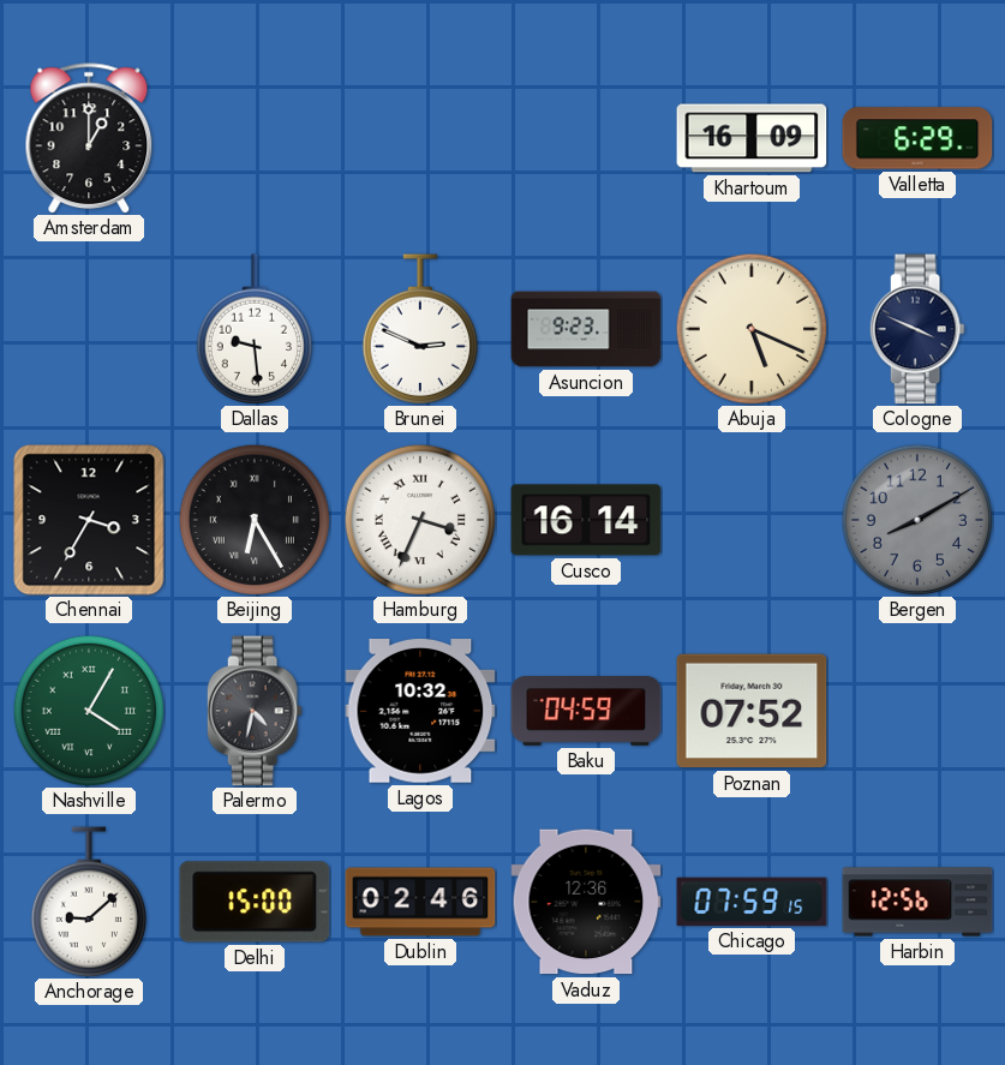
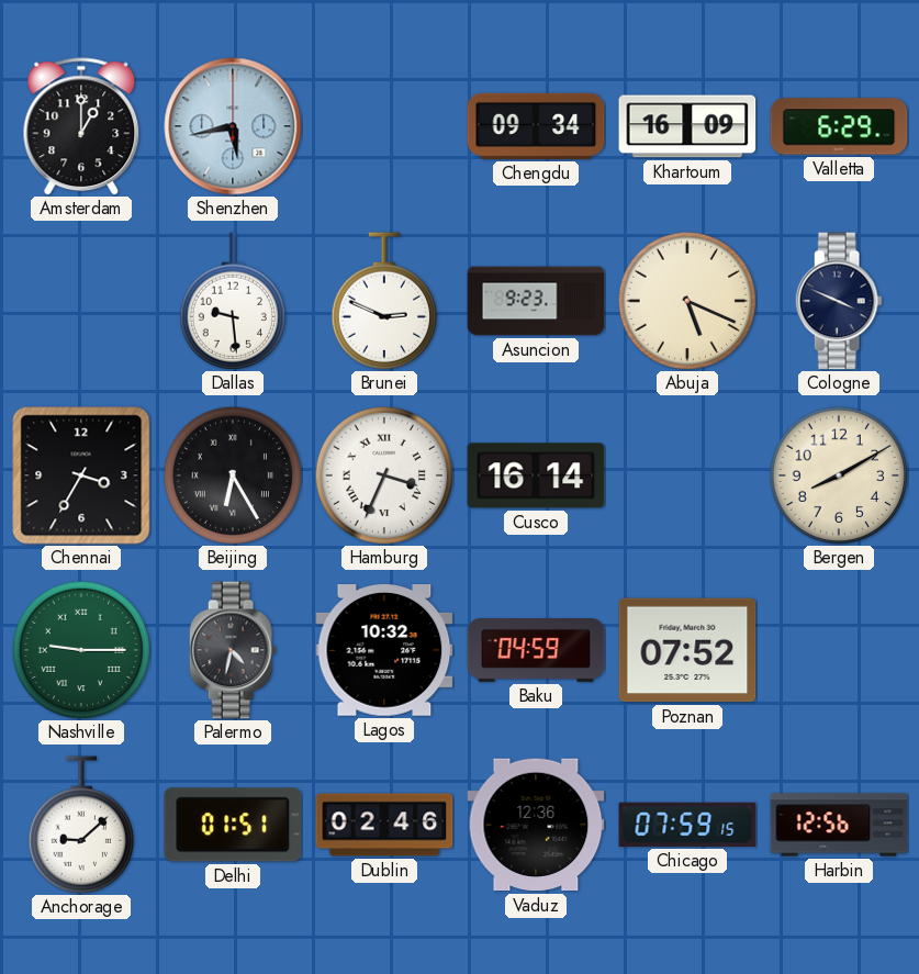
Shenzhen: none -> 5:43
Chengdu: none -> 09:34
Bergen dial: grey -> cream
Nashville: 4:05 -> 9:15
Delhi: 15:00 -> 01:51
